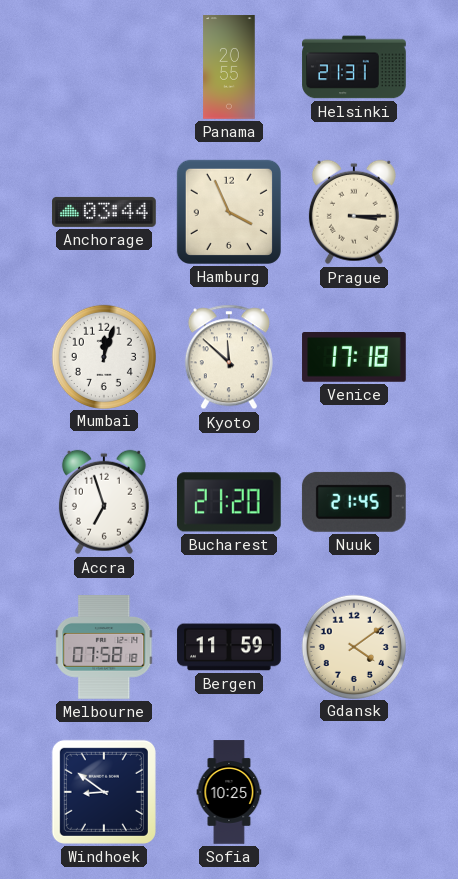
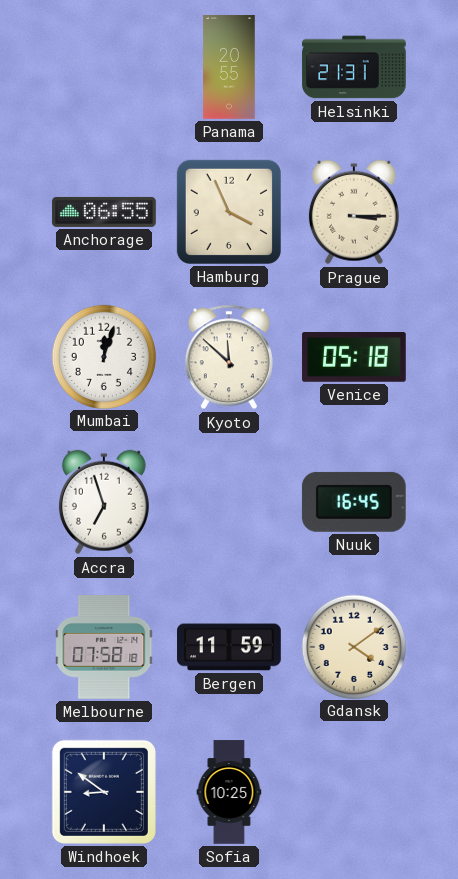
Anchorage: 03:44 -> 06:55
Venice: 17:18 -> 05:18
Bucharest: 21:20 -> none
Nuuk: 21:45 -> 16:45
